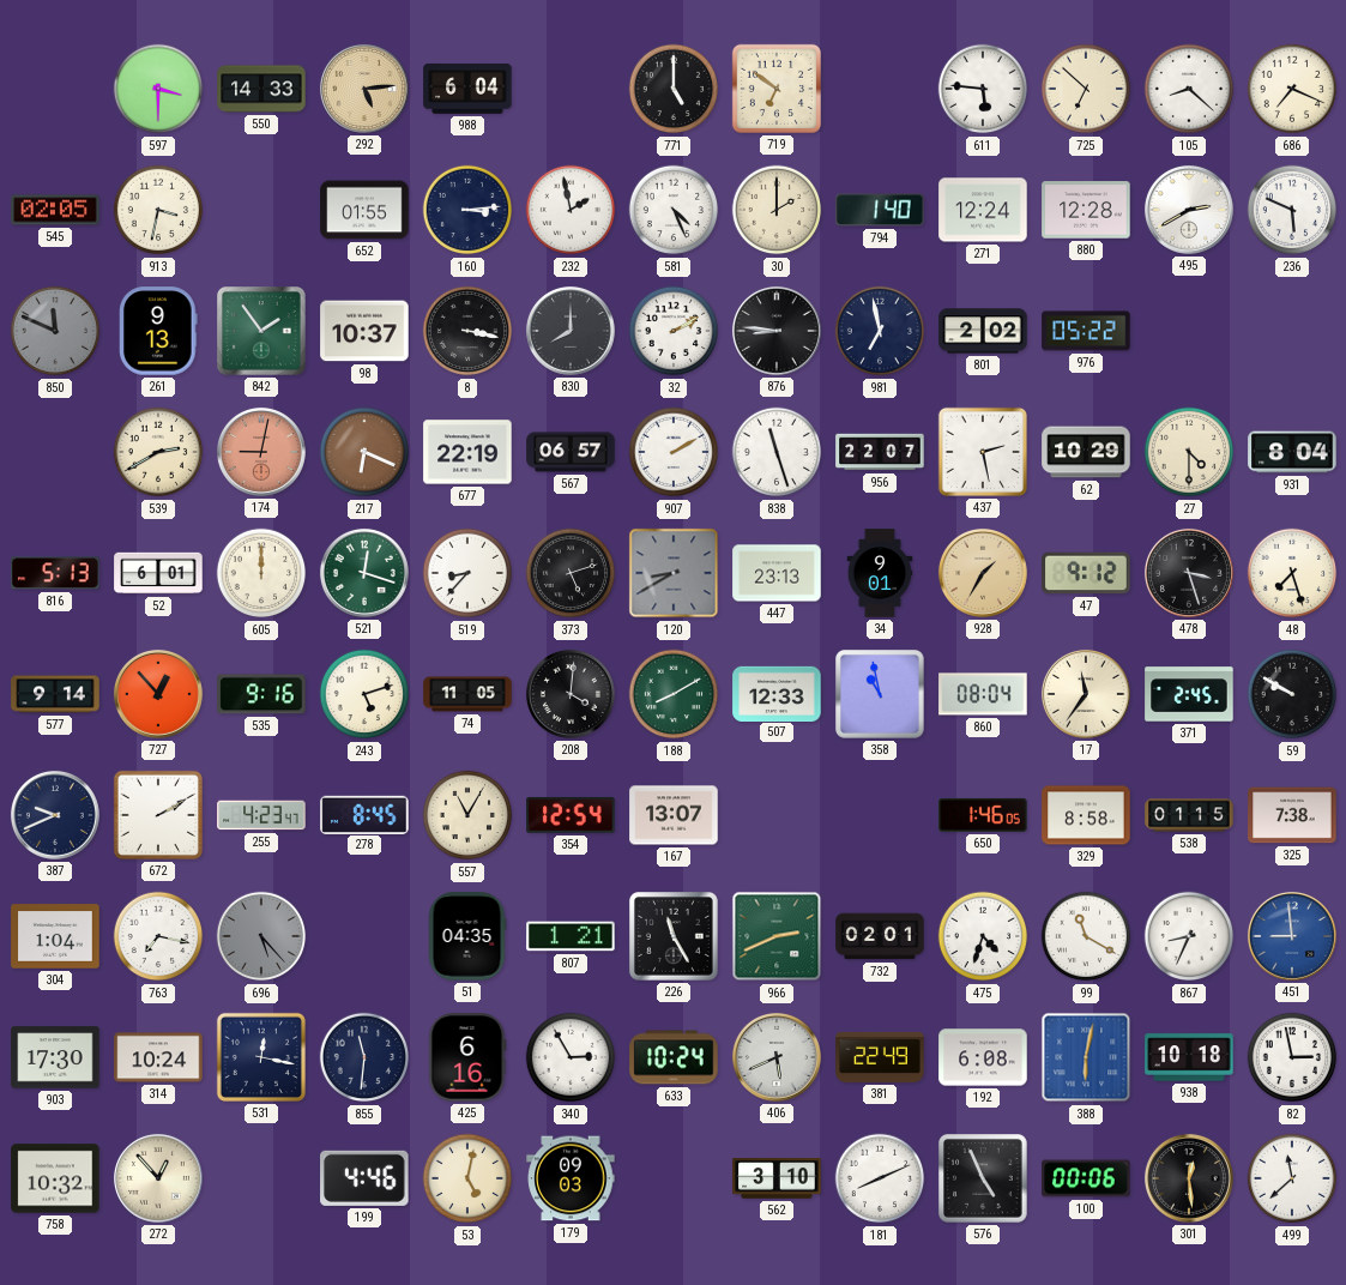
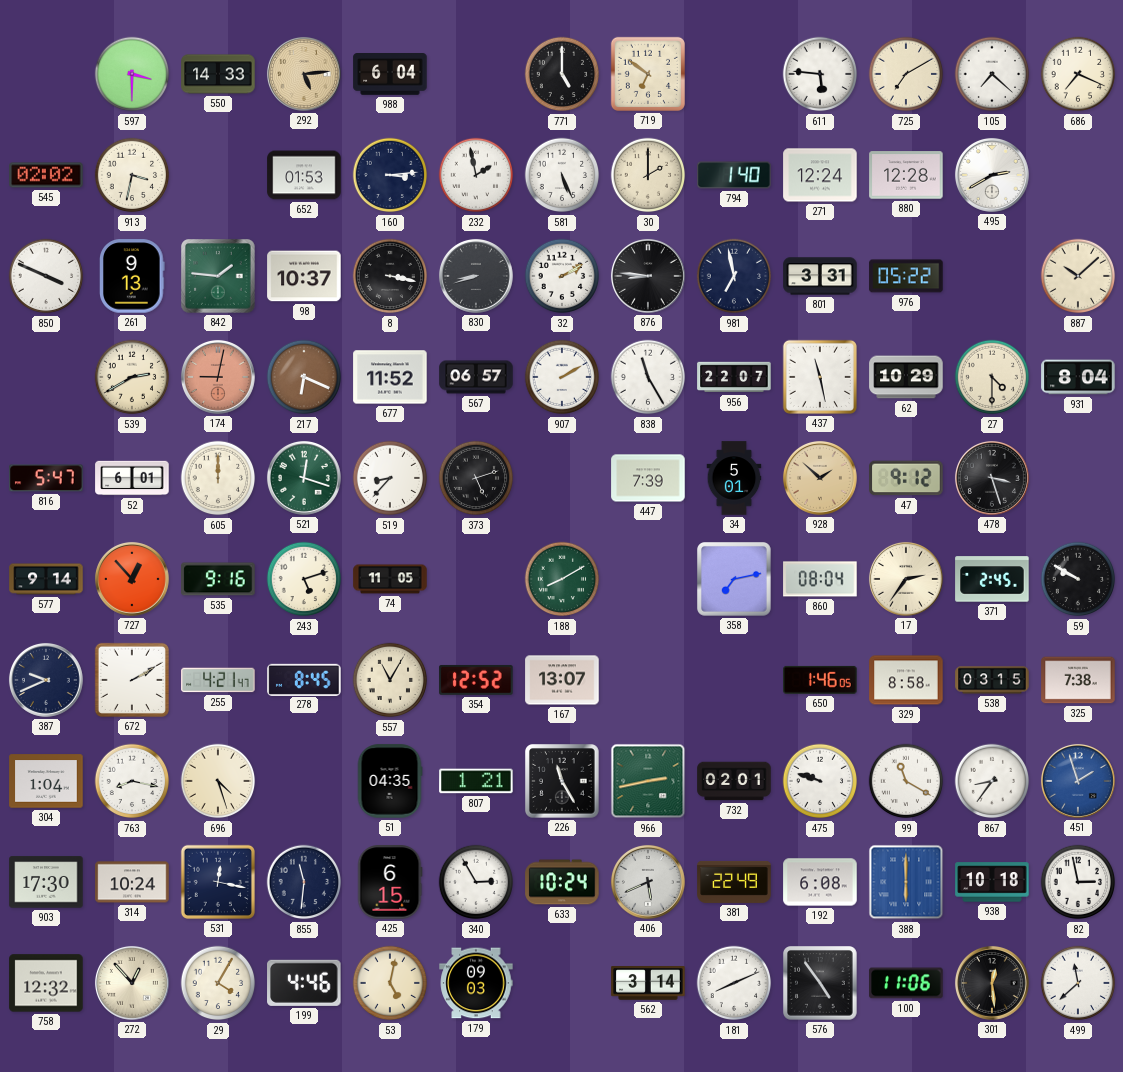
725: 6:52 -> 7:10
105: 8:22 -> 7:22
545: 02:05 -> 02:02
652: 01:55 -> 01:53
581: 4:26 -> 5:26
236: 5:49 -> none
850: 11:49 -> 3:49
850 dial: grey -> white
842: 1:54 -> 1:46
830: 8:00 -> 8:42
801: 2:02 -> 3:31
887: none -> 10:08
677: 22:19 -> 11:52
838: 11:27 -> 11:25
437: 2:28 -> 11:28
816: 5:13 -> 5:47
120: 8:40 -> none
447: 23:13 -> 7:39
34: 9:01 -> 5:01
928: 1:35 -> 1:52
48: 7:27 -> none
208: 4:01 -> none
507: 12:33 -> none
358: 10:58 -> 7:13
17: 11:36 -> 2:36
255: 4:23 -> 4:21
354: 12:54 -> 12:52
538: 01:15 -> 03:15
763: 7:17 -> 8:17
696: 5:23 -> 4:27
696 dial: grey -> cream
966: 2:41 -> 2:43
475: 4:33 -> 9:48
867: 8:34 -> 8:36
451: 8:59 -> 1:57
425: 6:16 -> 6:15
388: 6:02 -> 6:00
758: 10:32 -> 12:32
29: none -> 4:05
562: 3:10 -> 3:14
576: 4:56 -> 4:54
100: 00:06 -> 11:06
